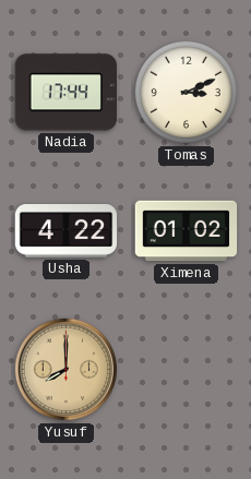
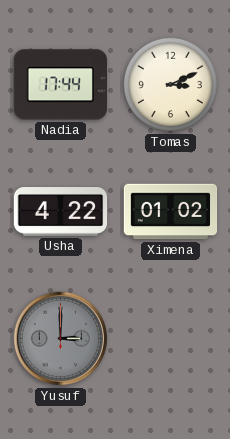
Yusuf: 8:00 -> 3:00
Yusuf dial: champagne -> grey
